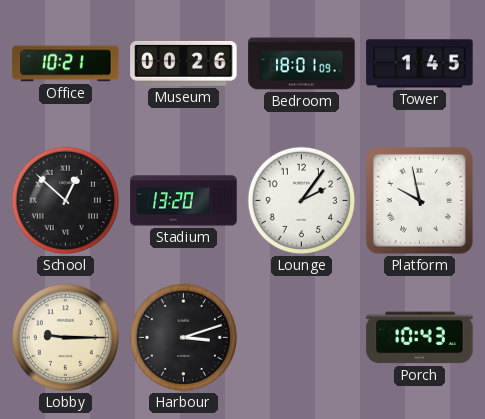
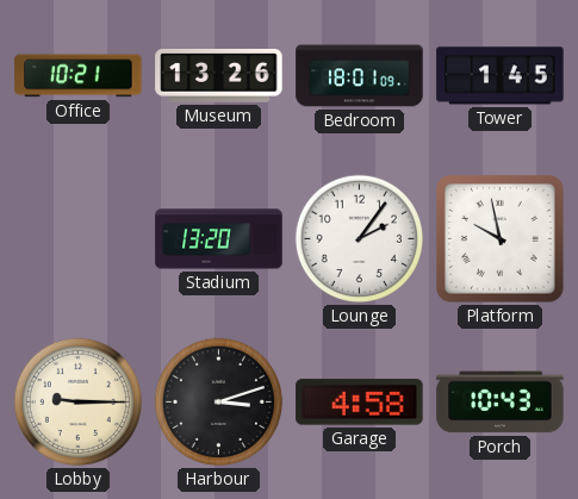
Museum: 00:26 -> 13:26
School: 12:52 -> none
Garage: none -> 4:58
